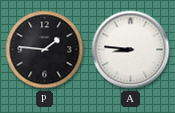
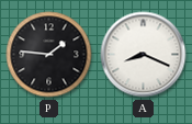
A: 8:46 -> 8:19
